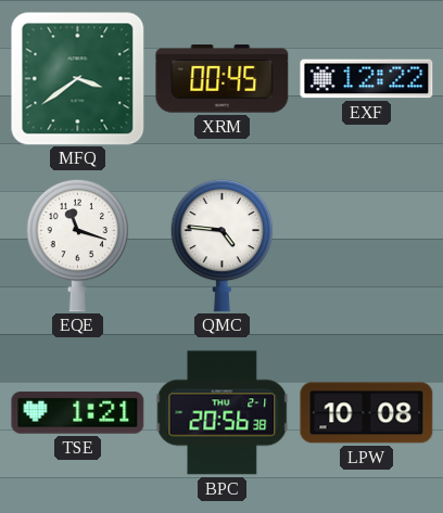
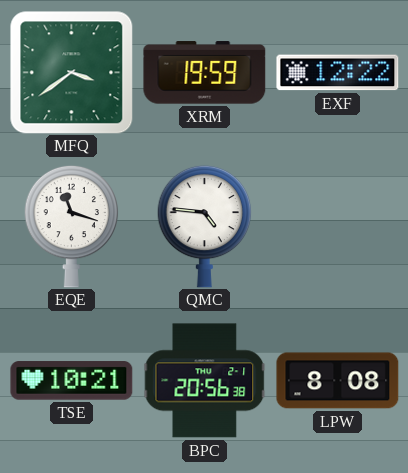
XRM: 00:45 -> 19:59
TSE: 1:21 -> 10:21
LPW: 10:08 -> 8:08
